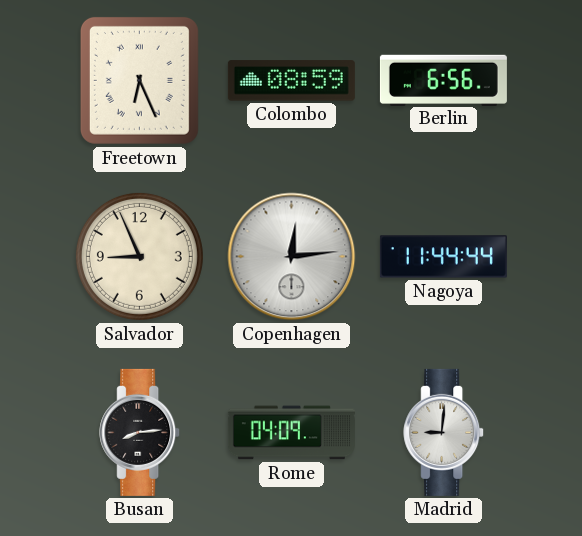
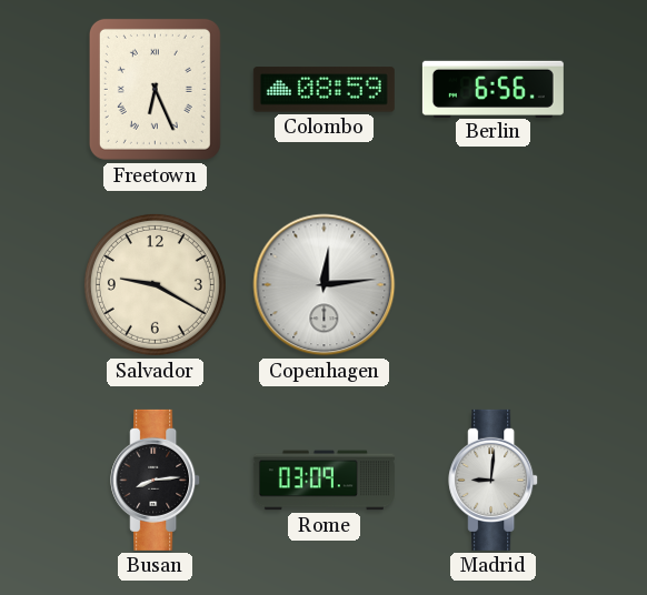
Salvador: 8:56 -> 9:20
Nagoya: 11:44 -> none
Rome: 04:09 -> 03:09
